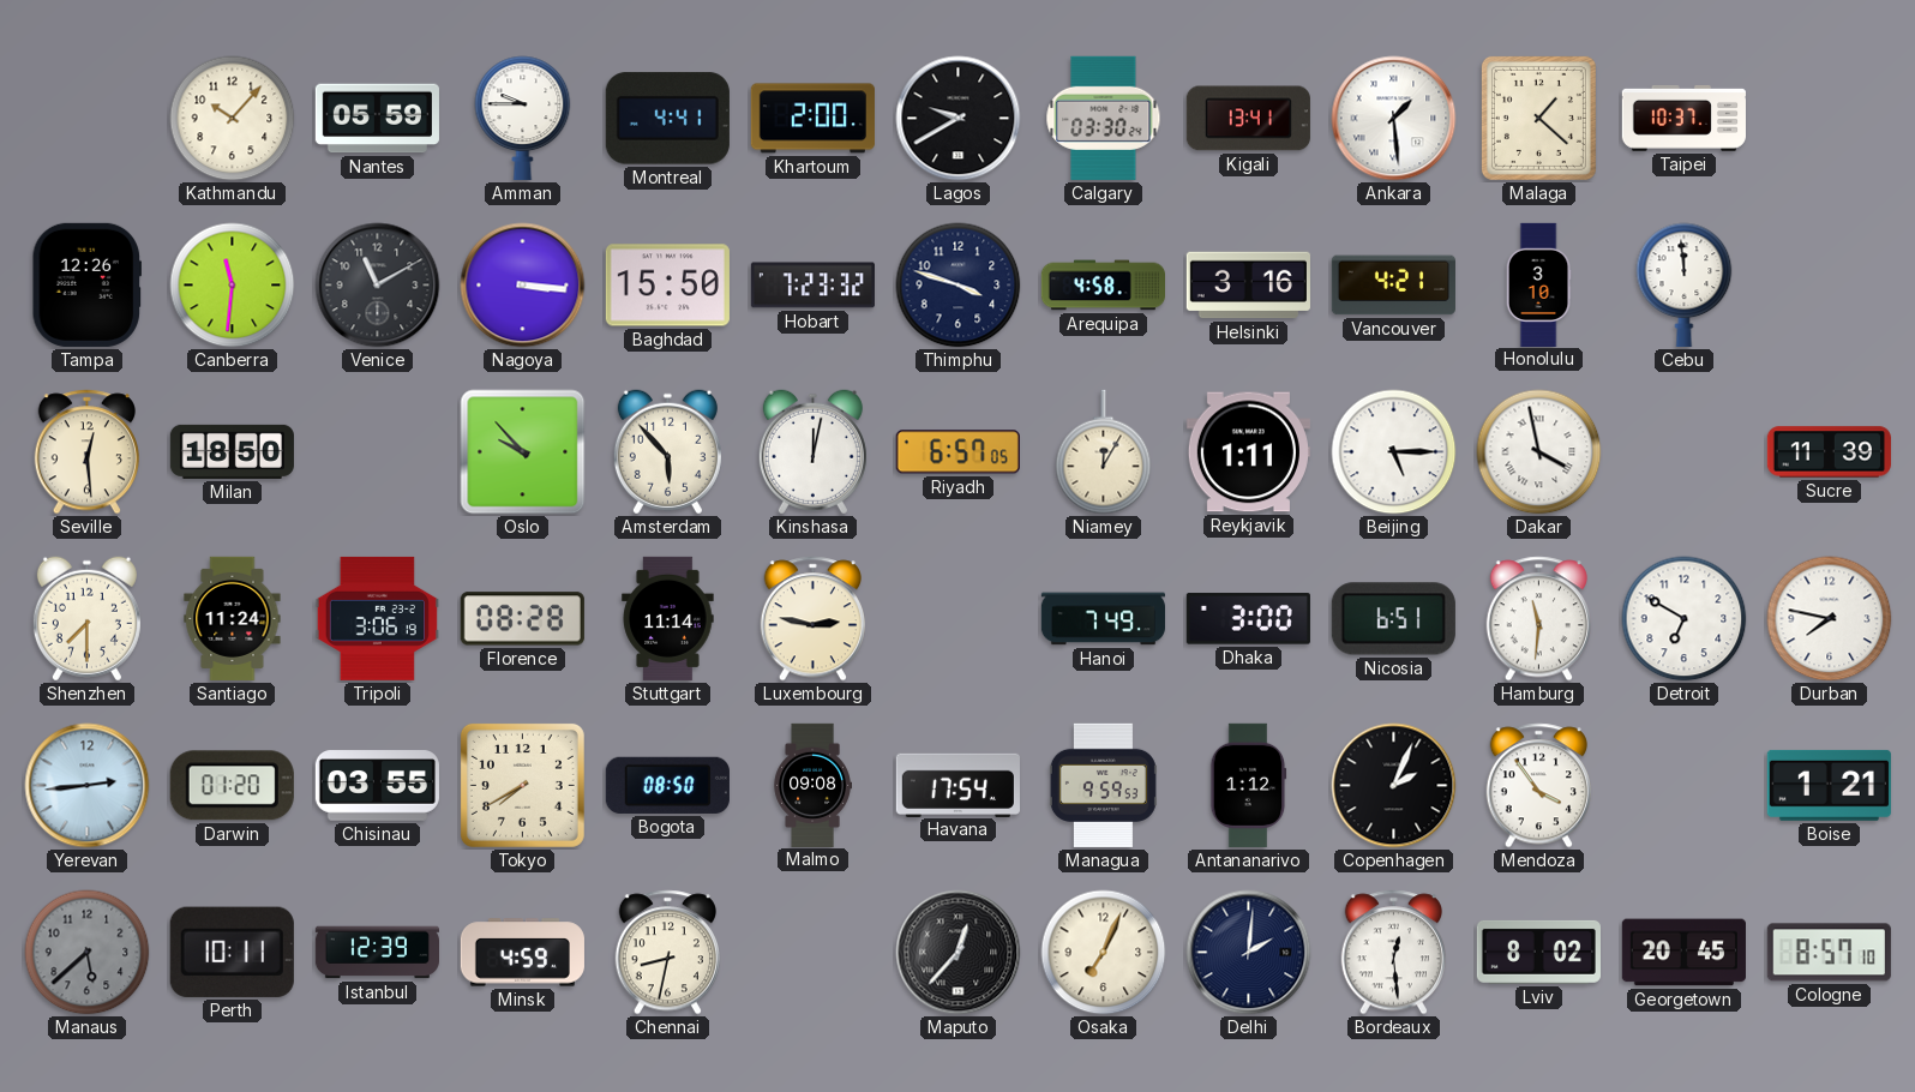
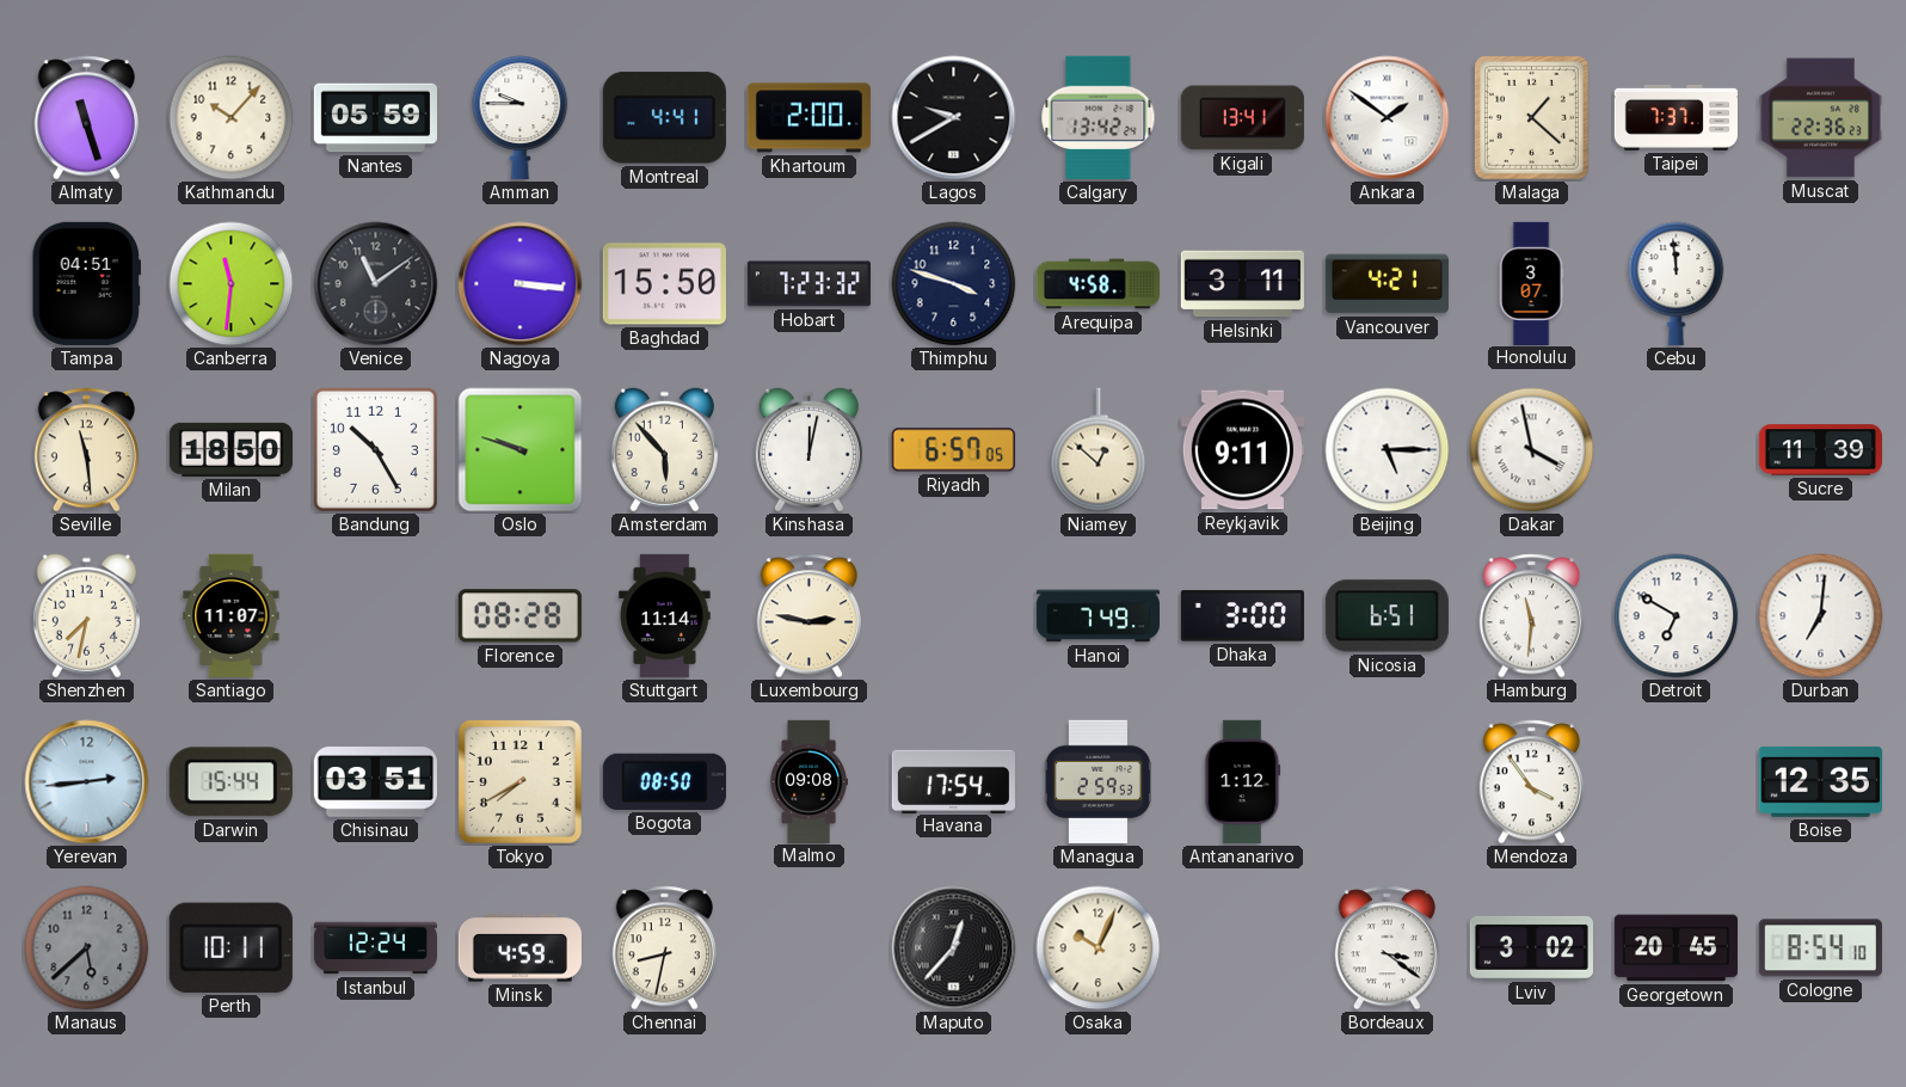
Almaty: none -> 11:27
Calgary: 03:30 -> 13:42
Ankara: 1:29 -> 1:51
Taipei: 10:37 -> 7:37
Muscat: none -> 22:36
Tampa: 12:26 -> 04:51
Venice: 11:10 -> 11:09
Helsinki: 3:16 -> 3:11
Honolulu: 3:10 -> 3:07
Seville: 12:29 -> 11:29
Bandung: none -> 10:25
Oslo: 9:53 -> 9:48
Niamey: 12:05 -> 12:52
Reykjavik: 1:11 -> 9:11
Shenzhen: 7:30 -> 7:32
Santiago: 11:24 -> 11:07
Tripoli: 3:06 -> none
Durban: 7:47 -> 7:01
Darwin: 01:20 -> 15:44
Chisinau: 03:55 -> 03:51
Managua: 9:59 -> 2:59
Copenhagen: 2:04 -> none
Boise: 1:21 -> 12:35
Istanbul: 12:39 -> 12:24
Osaka: 7:04 -> 10:04
Delhi: 2:01 -> none
Bordeaux: 12:29 -> 3:21
Lviv: 8:02 -> 3:02
Cologne: 8:57 -> 8:54
